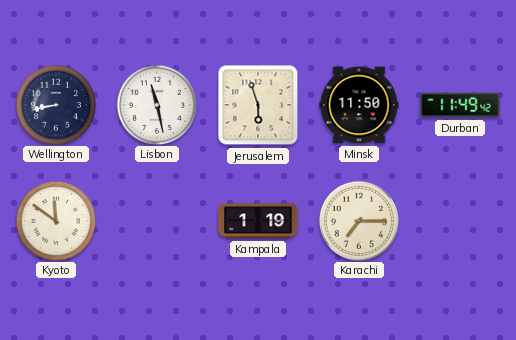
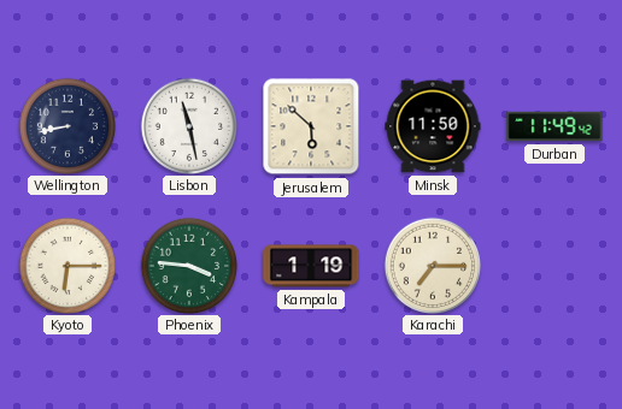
Jerusalem: 5:57 -> 5:52
Kyoto: 11:51 -> 6:15
Phoenix: none -> 3:46
